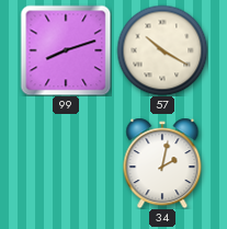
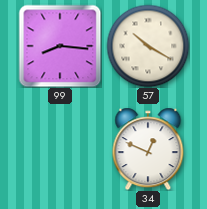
99: 8:12 -> 8:16
34: 2:02 -> 12:49
